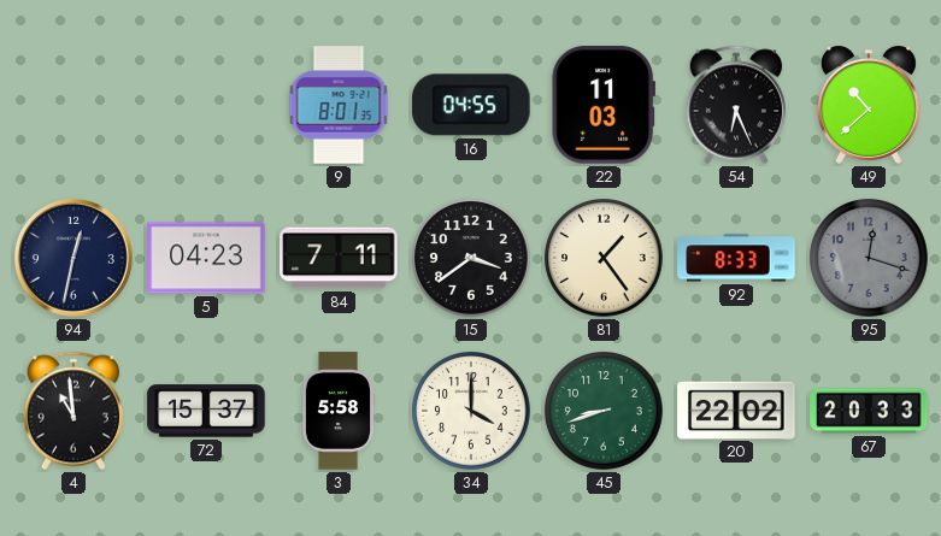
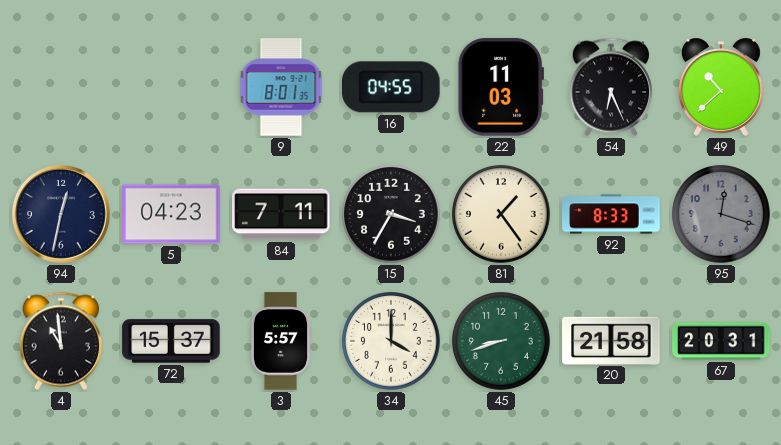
15: 3:39 -> 3:35
3: 5:58 -> 5:57
20: 22:02 -> 21:58
67: 20:33 -> 20:31
